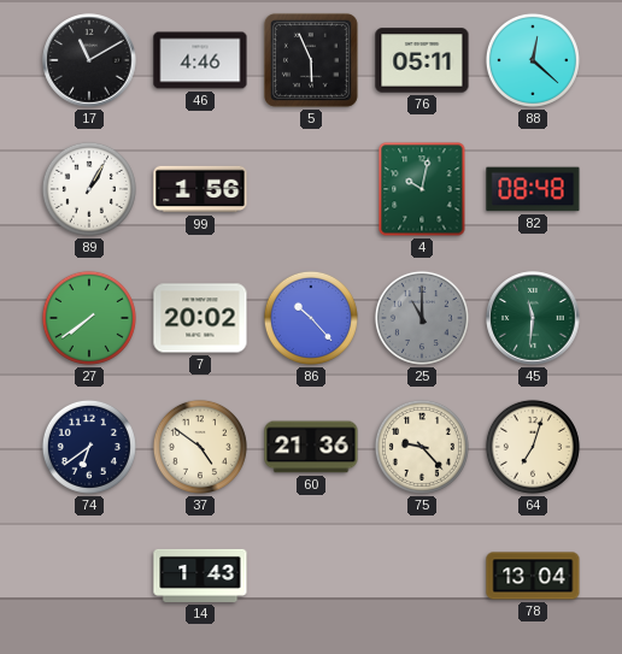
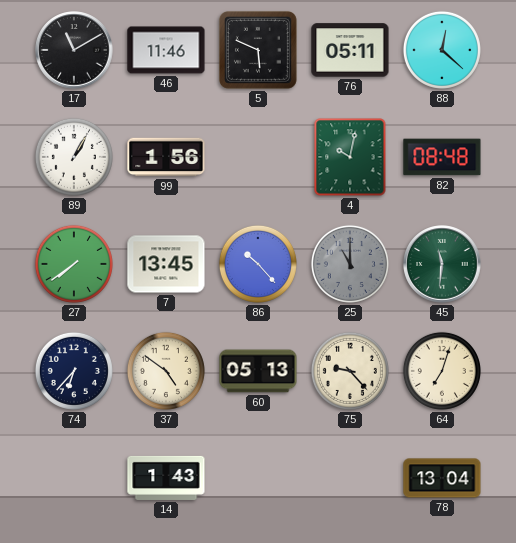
46: 4:46 -> 11:46
5: 5:56 -> 5:49
7: 20:02 -> 13:45
74: 6:39 -> 6:37
60: 21:36 -> 05:13
